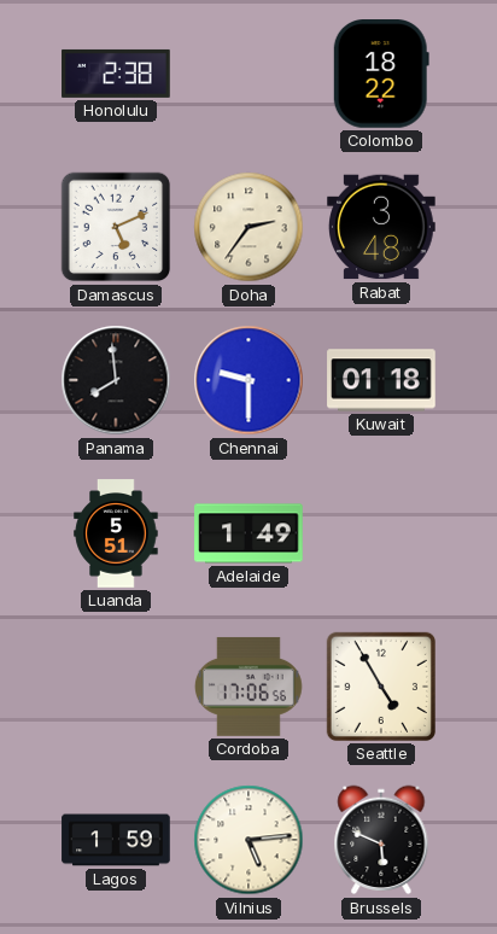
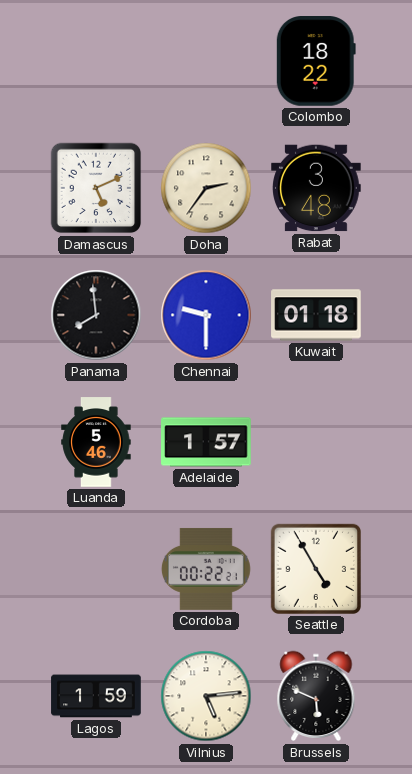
Honolulu: 2:38 -> none
Luanda: 5:51 -> 5:46
Adelaide: 1:49 -> 1:57
Cordoba: 17:06 -> 00:22
